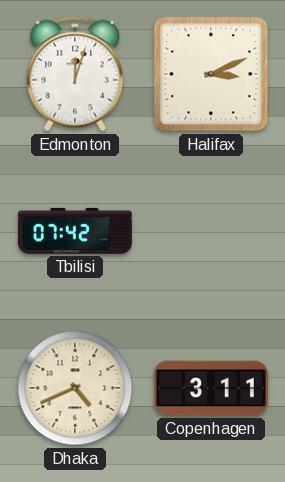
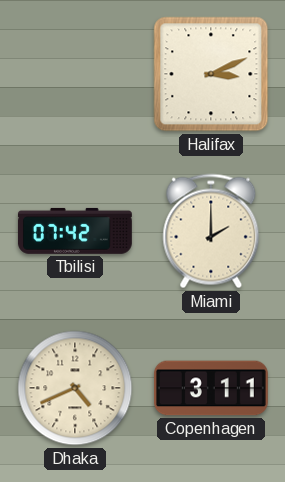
Edmonton: 12:03 -> none
Miami: none -> 2:00
